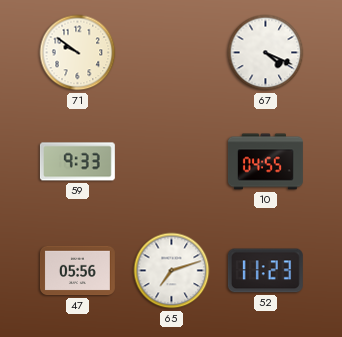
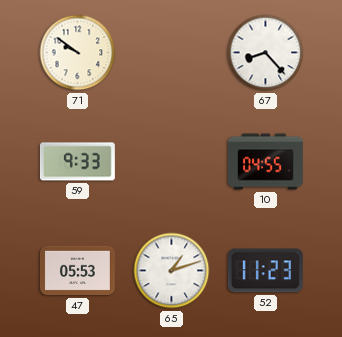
67: 4:19 -> 8:23
47: 05:56 -> 05:53
65: 7:12 -> 1:12
